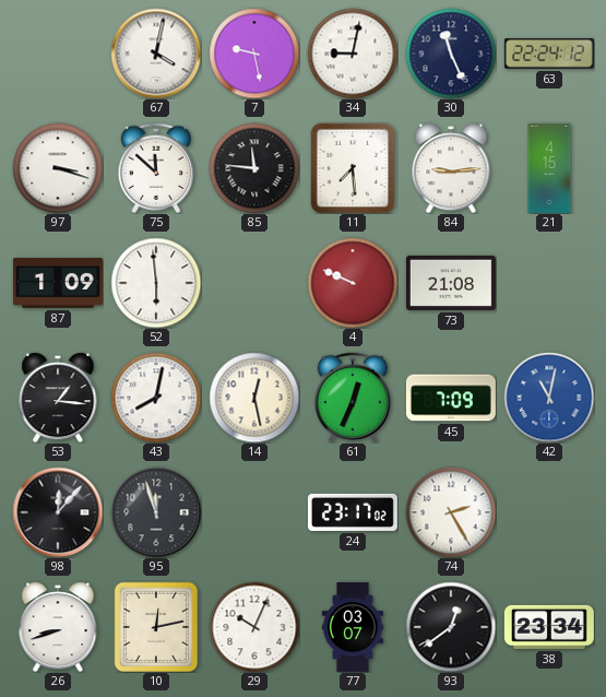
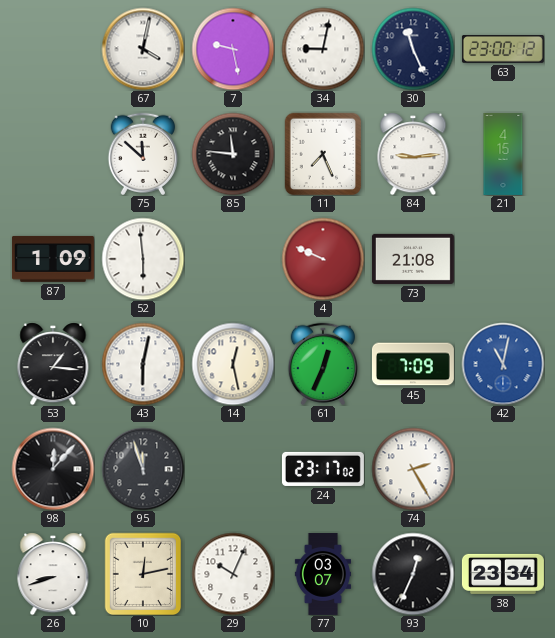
63: 22:24 -> 23:00
97: 3:18 -> none
11: 7:29 -> 7:26
43: 8:02 -> 6:02
93: 12:39 -> 12:34
